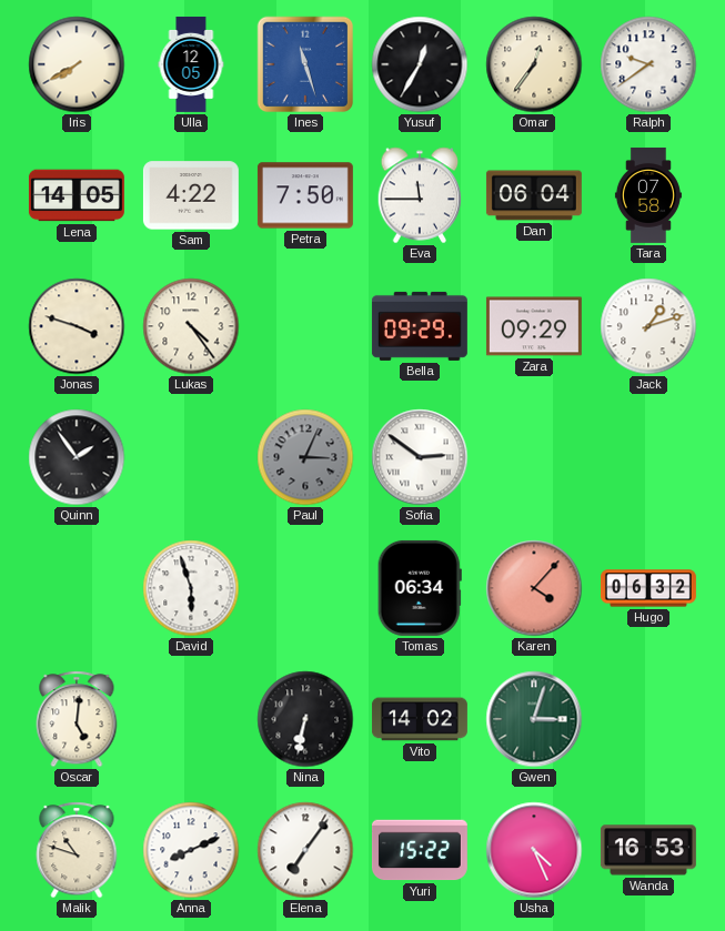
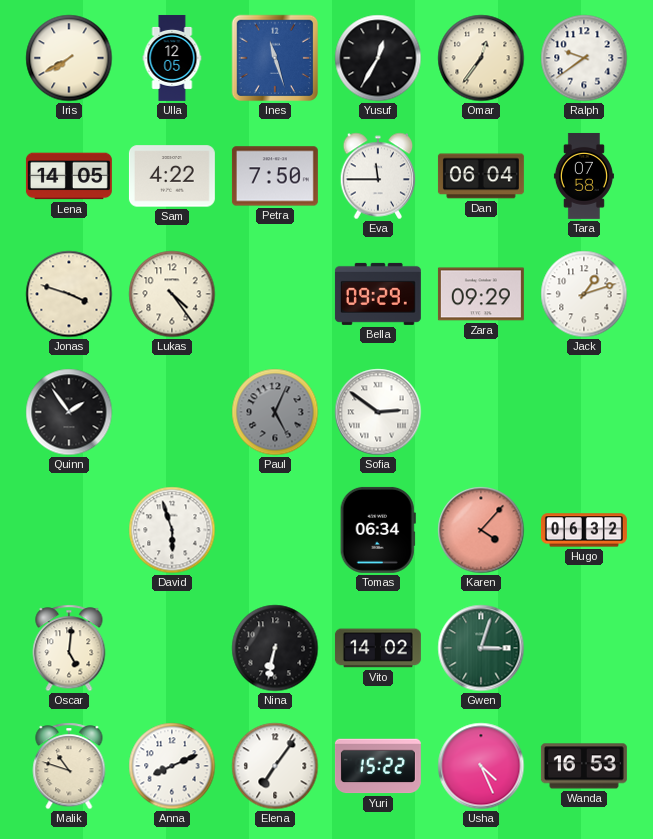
Paul: 3:04 -> 5:04
